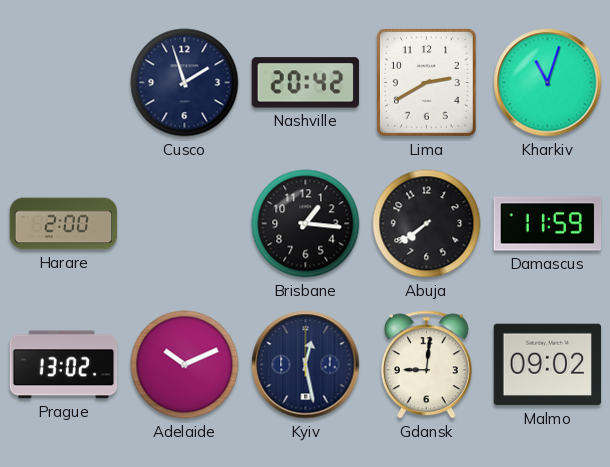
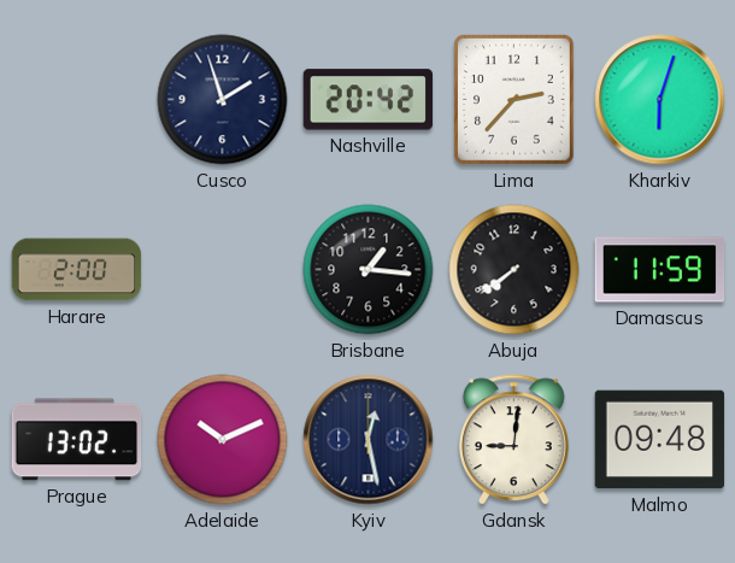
Lima: 2:40 -> 2:37
Kharkiv: 11:03 -> 6:03
Malmo: 09:02 -> 09:48
